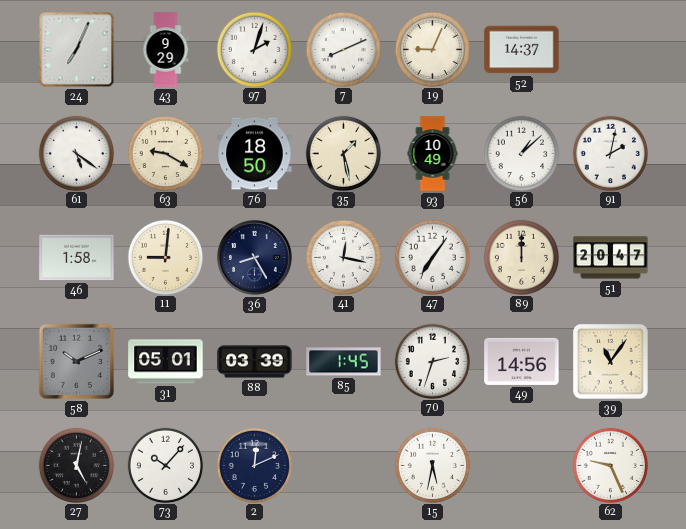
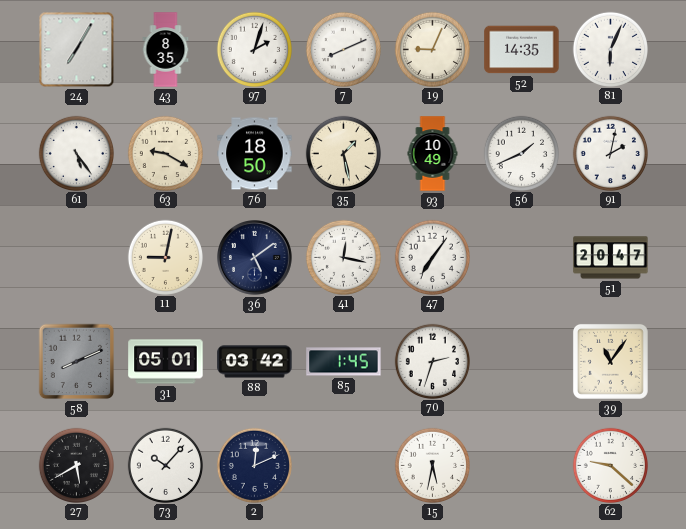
24: 7:04 -> 7:05
43: 9:29 -> 8:35
52: 14:37 -> 14:35
81: none -> 6:04
61: 5:21 -> 5:24
56: 1:08 -> 1:41
46: 1:58 -> none
11: 9:01 -> 9:02
36: 8:25 -> 5:09
89: 12:00 -> none
58: 10:11 -> 8:11
88: 03:39 -> 03:42
49: 14:56 -> none
27: 5:02 -> 5:40
62: 9:26 -> 9:22
